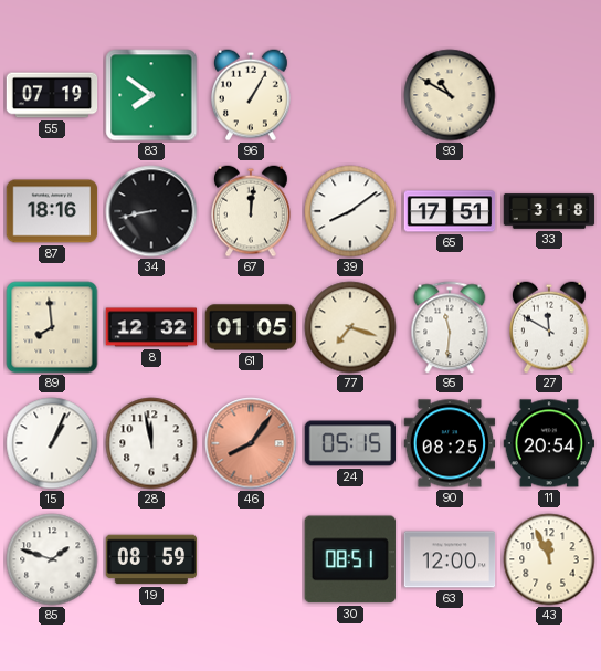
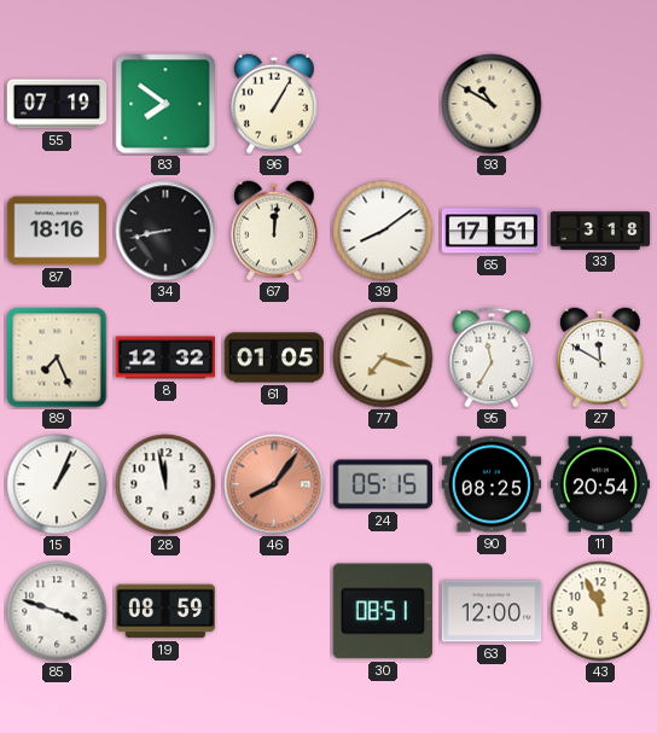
89: 7:59 -> 7:26
95: 11:31 -> 11:35
85: 1:48 -> 3:48
